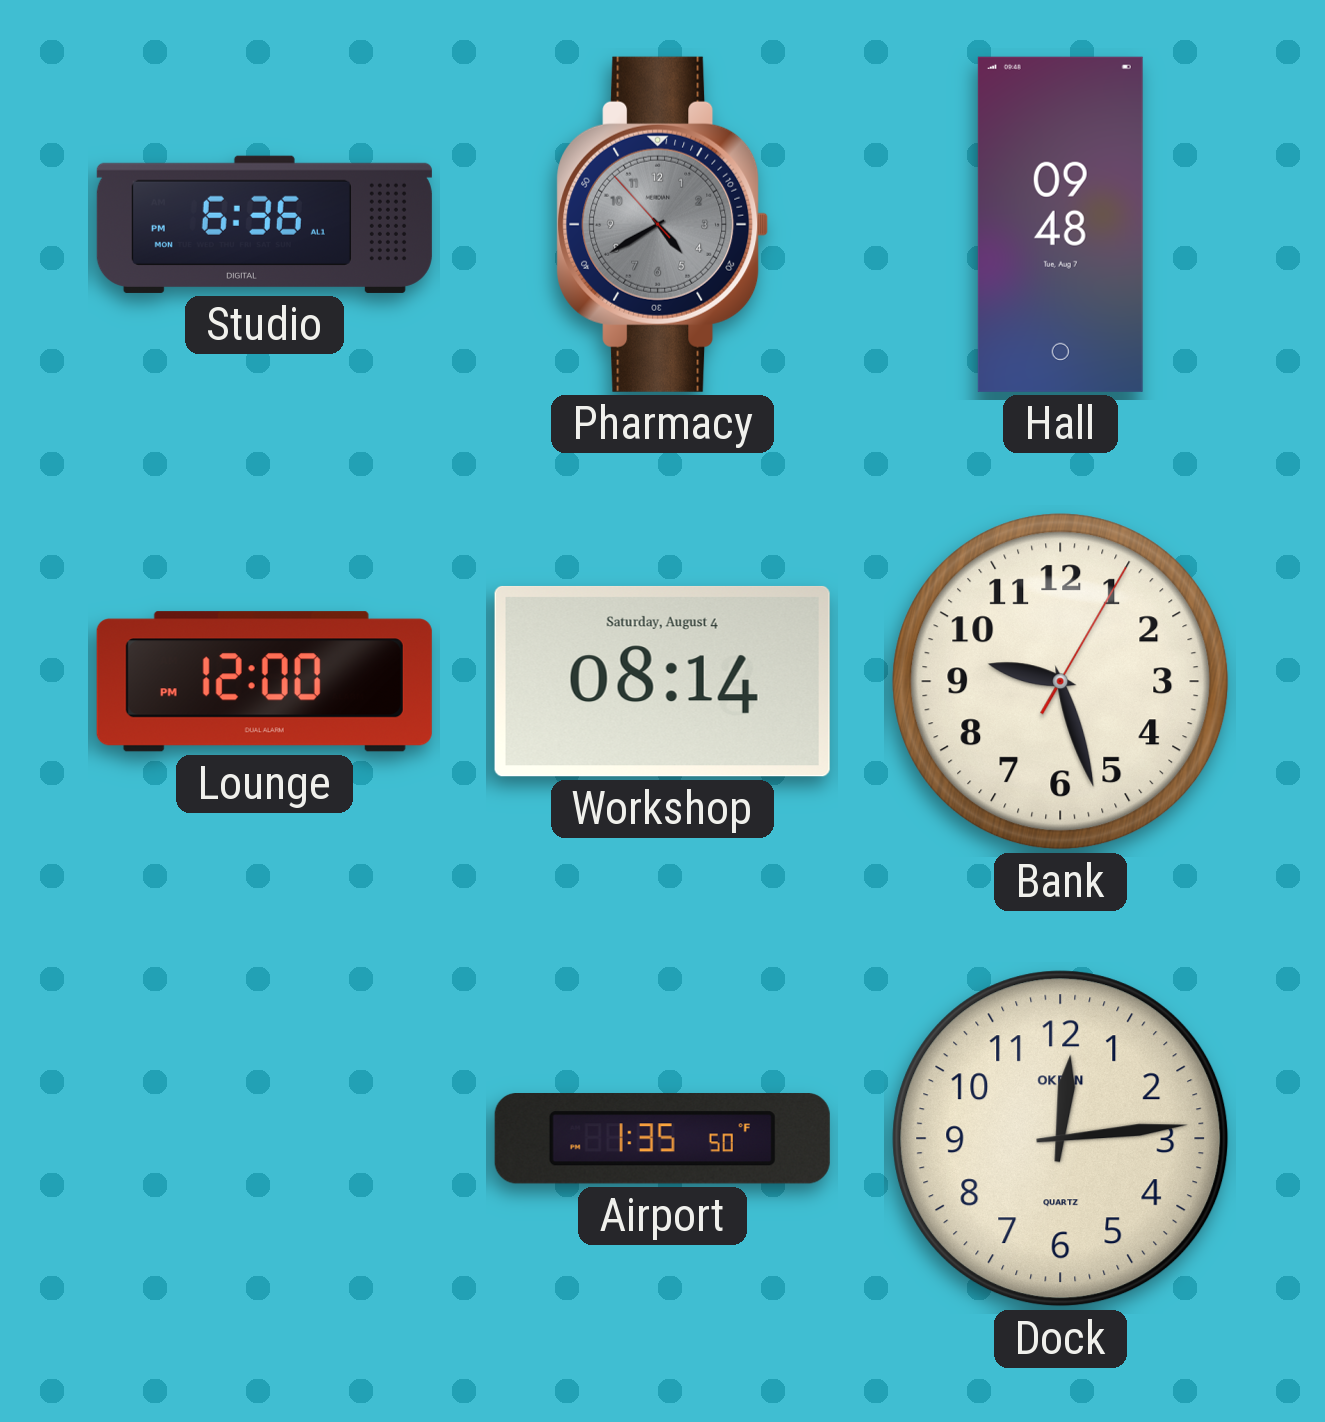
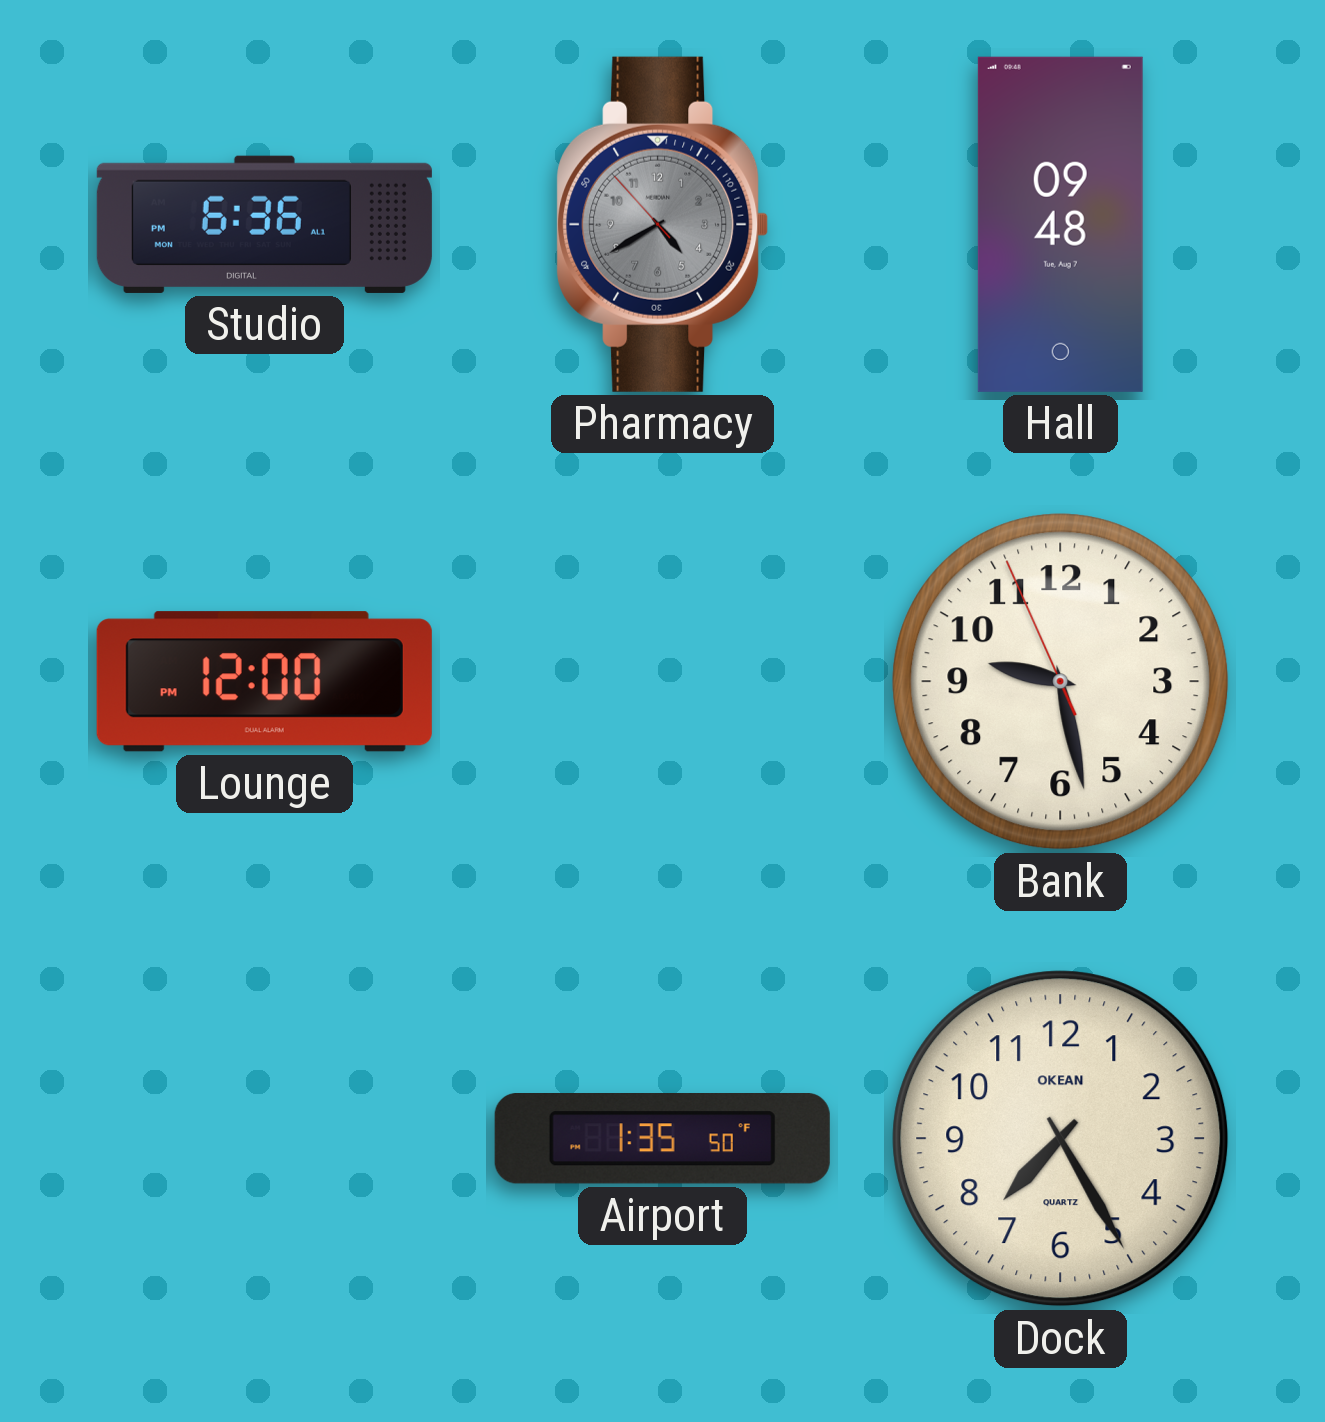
Workshop: 08:14 -> none
Bank: 9:27:05 -> 9:27:56
Dock: 12:14 -> 7:25
